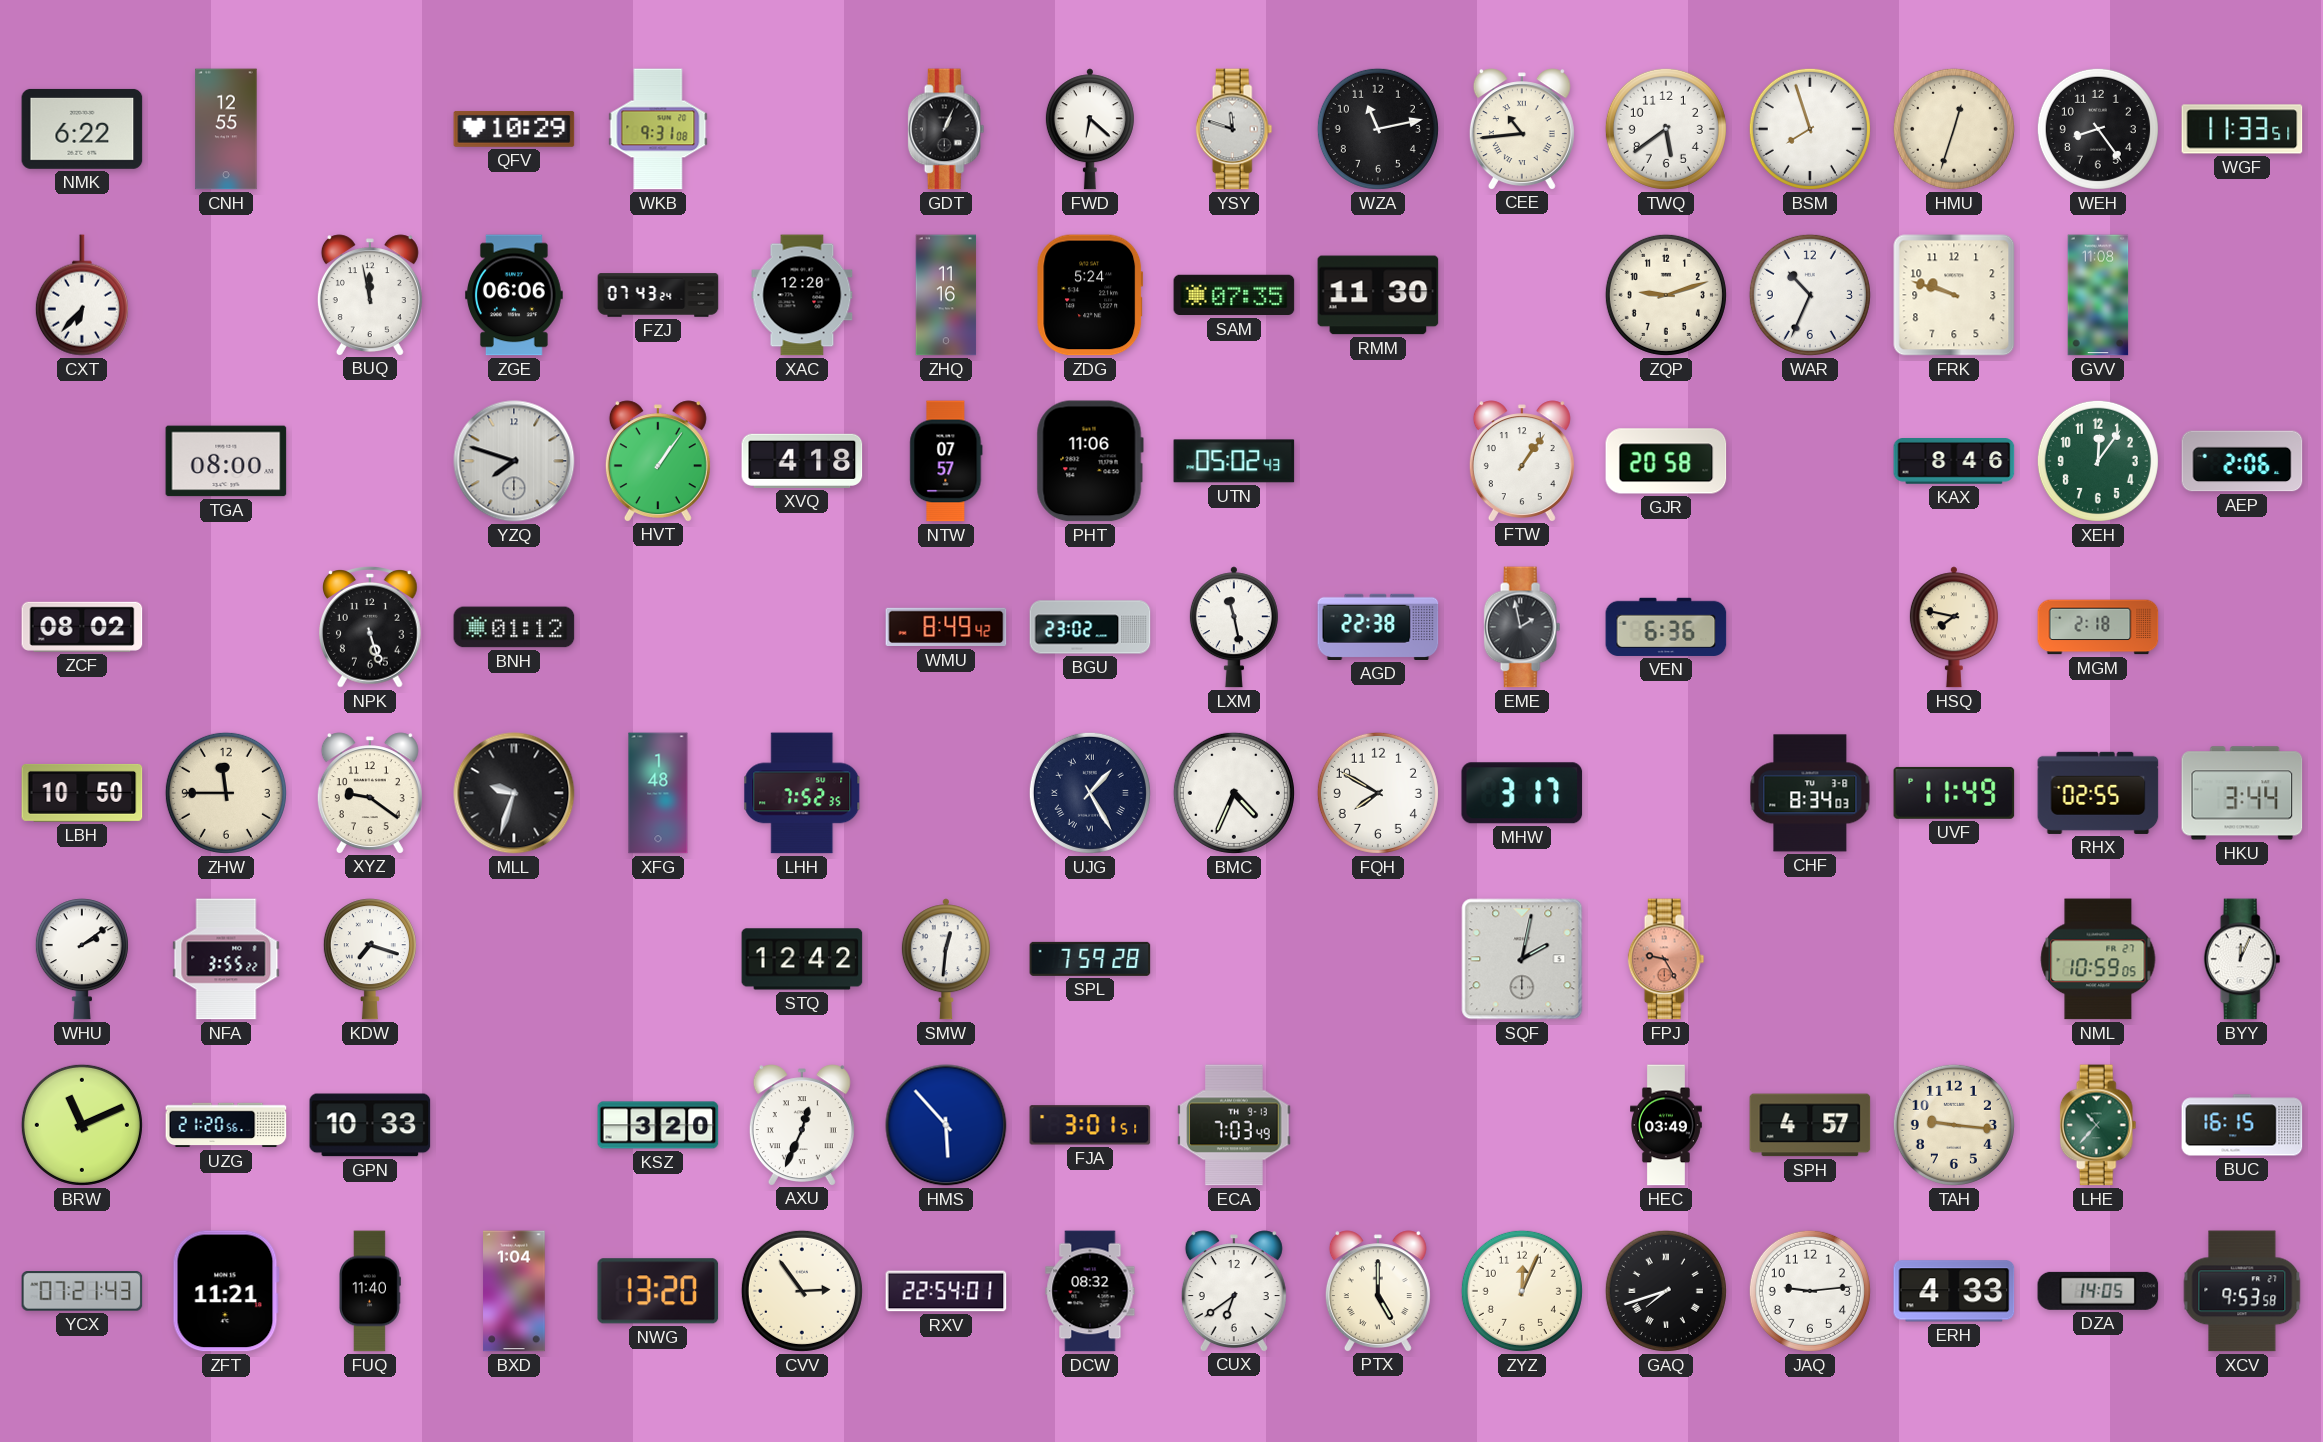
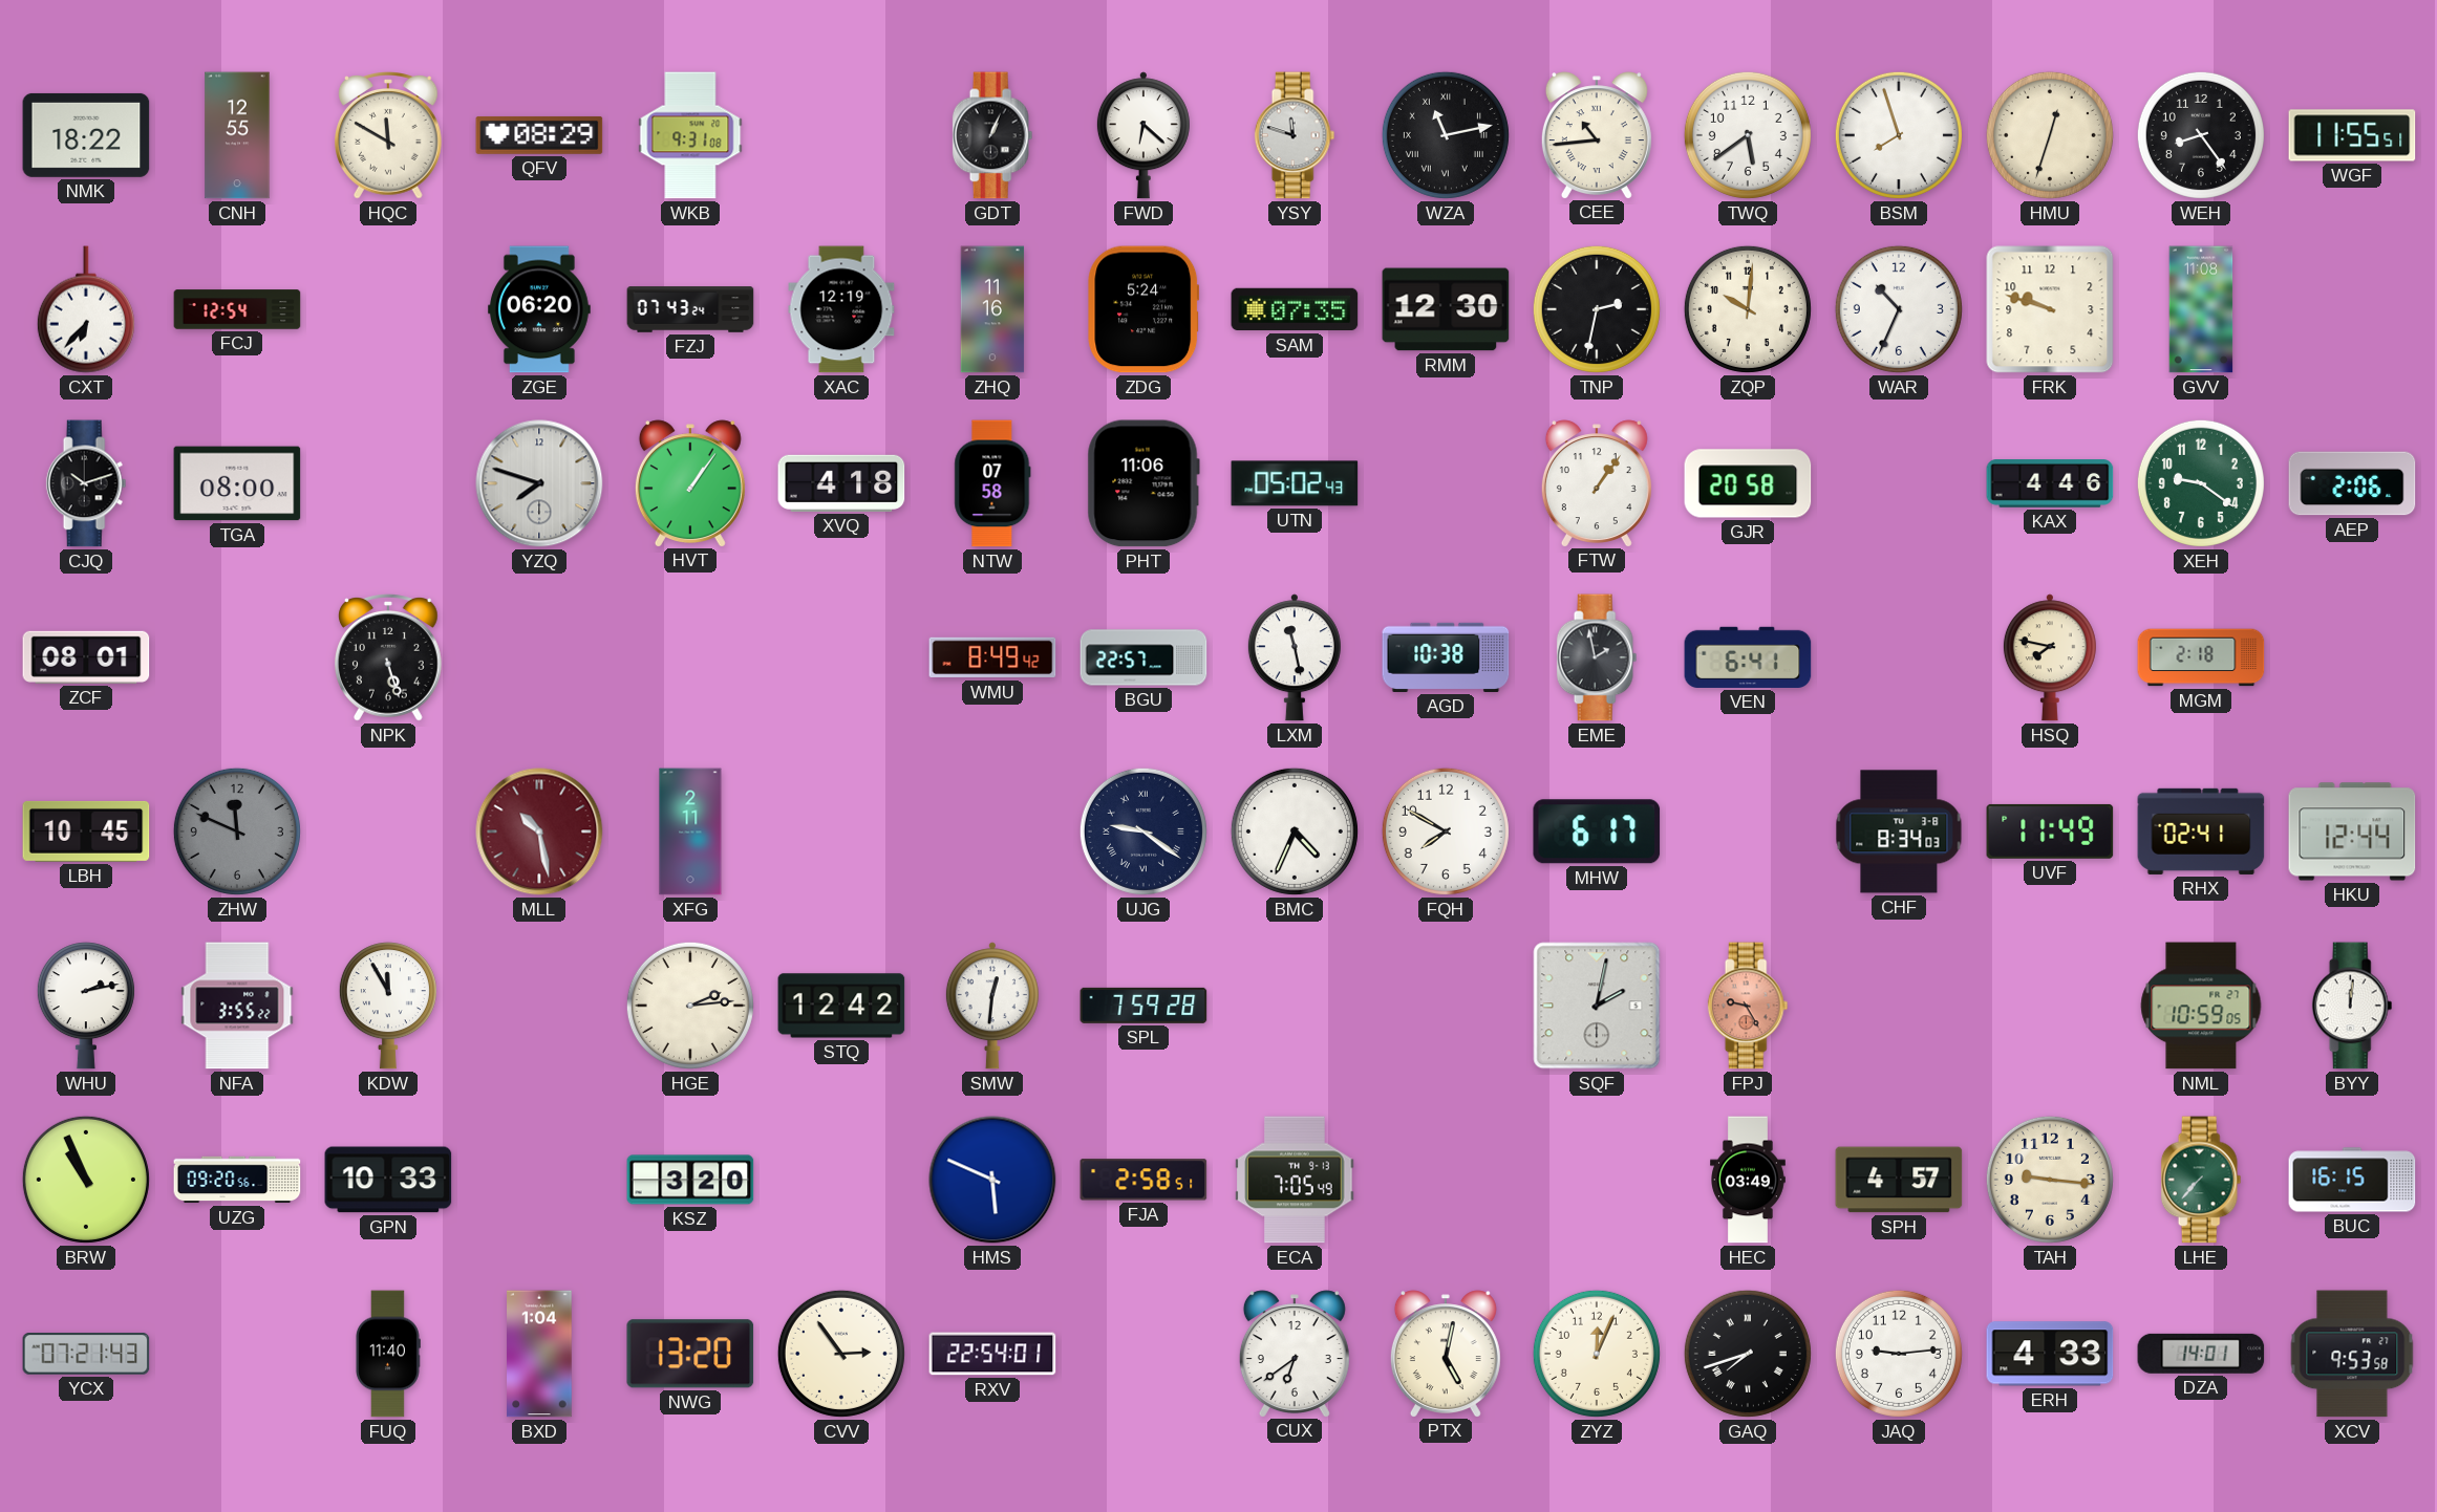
NMK: 6:22 -> 18:22
HQC: none -> 11:50
QFV: 10:29 -> 08:29
WZA numerals: Arabic -> Roman
WGF: 11:33 -> 11:55
FCJ: none -> 12:54
BUQ: 11:58 -> none
ZGE: 06:06 -> 06:20
XAC: 12:20 -> 12:19
RMM: 11:30 -> 12:30
TNP: none -> 2:32
ZQP: 9:12 -> 10:01
CJQ: none -> 10:12
NTW: 07:57 -> 07:58
KAX: 8:46 -> 4:46
XEH: 12:06 -> 9:21
ZCF: 08:02 -> 08:01
BNH: 01:12 -> none
BGU: 23:02 -> 22:57
AGD: 22:38 -> 10:38
VEN: 6:36 -> 6:41
LBH: 10:50 -> 10:45
ZHW: 11:45 -> 11:49
ZHW dial: cream -> grey
XYZ: 9:21 -> none
MLL: 9:33 -> 10:28
MLL dial: black -> burgundy
XFG: 1:48 -> 2:11
LHH: 7:52 -> none
UJG: 1:25 -> 9:21
MHW: 3:17 -> 6:17
RHX: 02:55 -> 02:41
HKU: 3:44 -> 12:44
WHU: 2:09 -> 2:13
KDW: 7:18 -> 11:55
HGE: none -> 2:14
BYY: 12:04 -> 12:01
BRW: 11:11 -> 10:56
UZG: 21:20 -> 09:20
AXU: 12:34 -> none
HMS: 5:53 -> 5:49
FJA: 3:01 -> 2:58
ECA: 7:03 -> 7:05
LHE: 10:37 -> 7:37
ZFT: 11:21 -> none
DCW: 08:32 -> none
PTX: 5:00 -> 5:02
DZA: 14:05 -> 14:01
